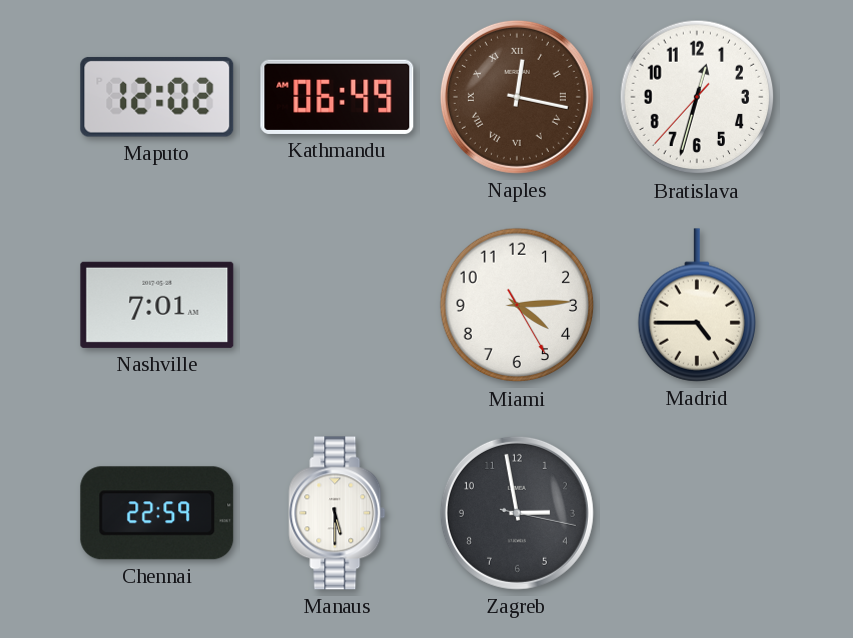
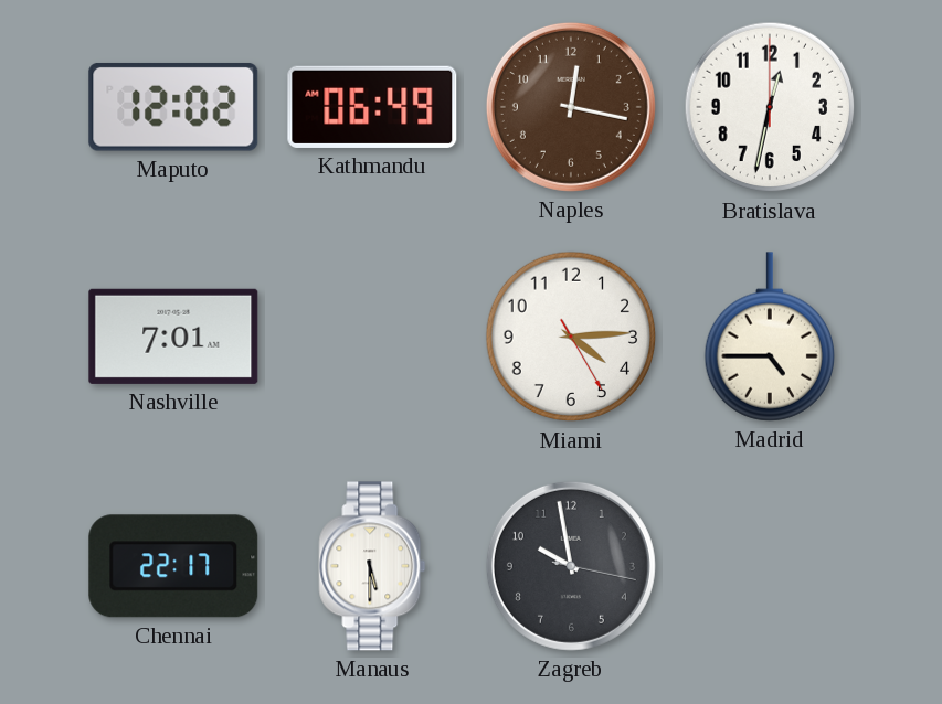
Naples numerals: Roman -> Arabic
Bratislava: 12:32:37 -> 12:32:00
Chennai: 22:59 -> 22:17
Zagreb: 2:58 -> 9:58
